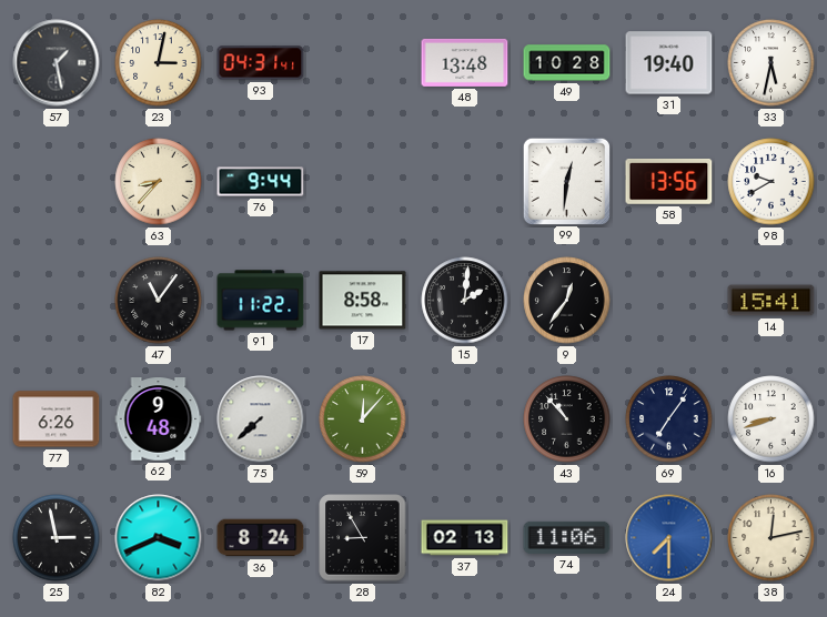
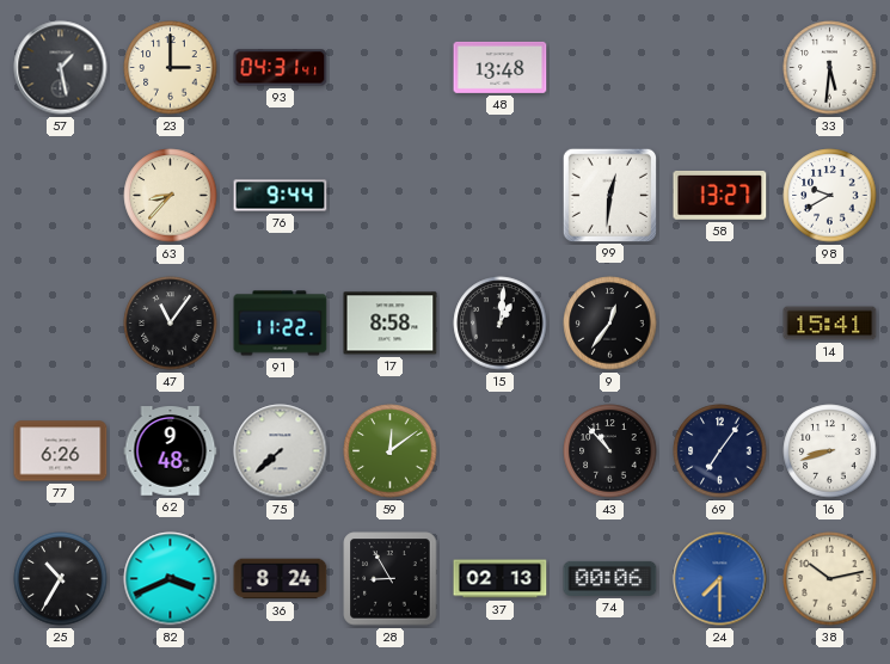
23: 3:02 -> 3:00
49: 10:28 -> none
31: 19:40 -> none
33: 5:32 -> 5:31
58: 13:56 -> 13:27
15: 2:01 -> 1:01
59: 12:07 -> 12:09
25: 2:58 -> 10:35
74: 11:06 -> 00:06
38: 12:13 -> 10:13
